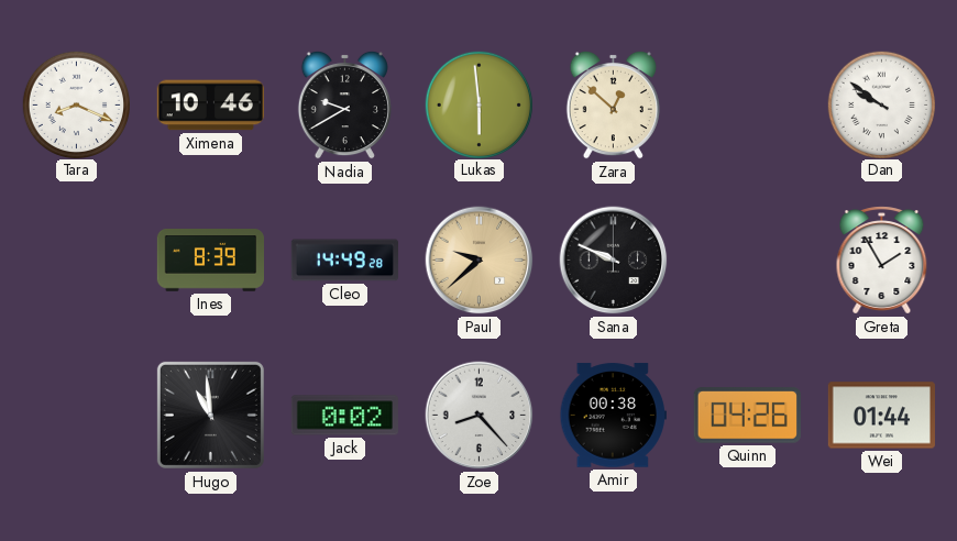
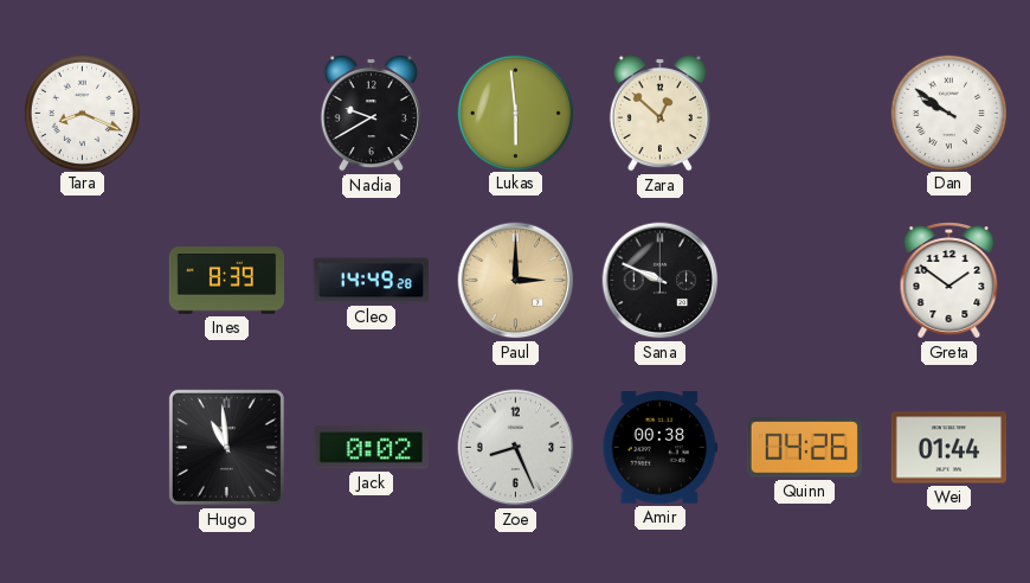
Ximena: 10:46 -> none
Paul: 9:38 -> 3:00
Greta: 1:55 -> 1:51
Zoe: 8:23 -> 8:26
